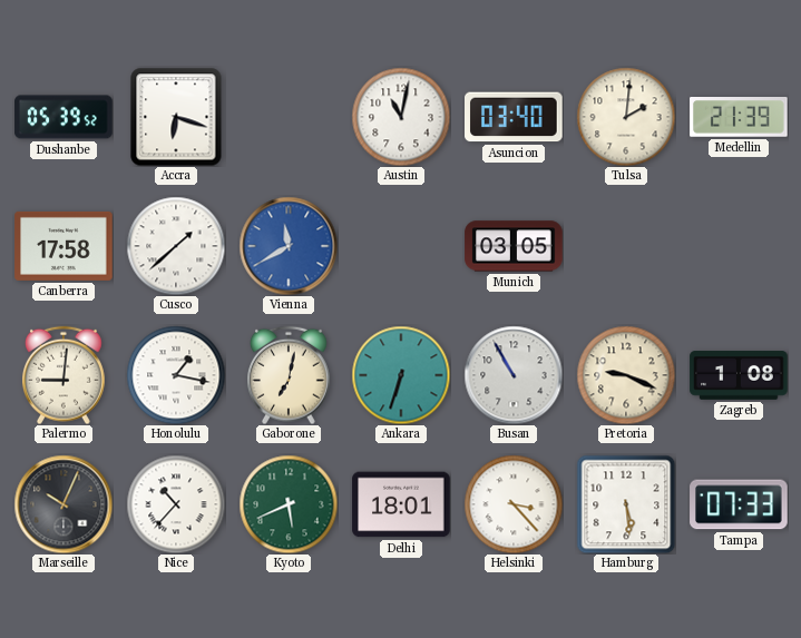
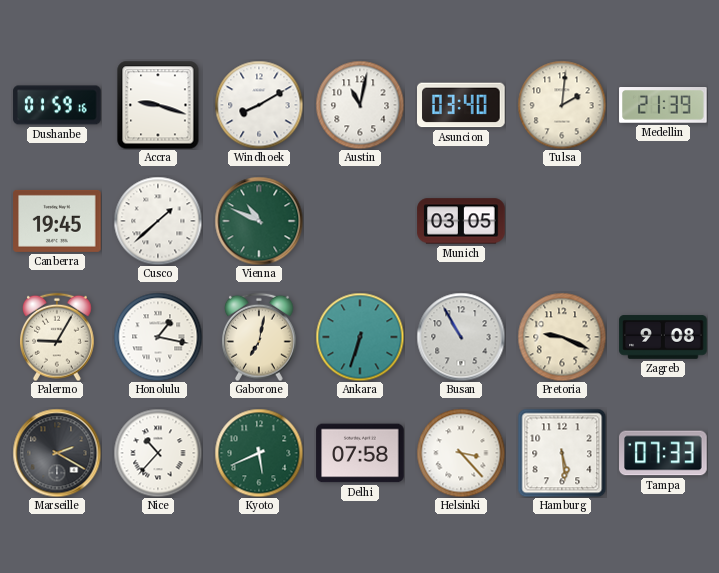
Dushanbe: 05:39 -> 01:59
Accra: 6:18 -> 9:18
Windhoek: none -> 8:10
Canberra: 17:58 -> 19:45
Vienna: 11:40 -> 10:49
Vienna dial: blue -> green
Palermo: 9:01 -> 9:05
Zagreb: 1:08 -> 9:08
Marseille: 10:04 -> 2:20
Delhi: 18:01 -> 07:58
